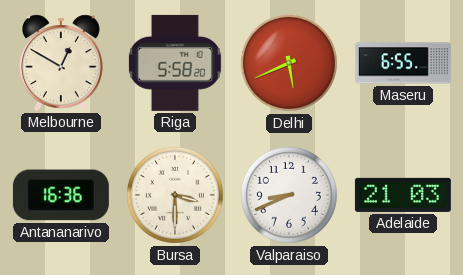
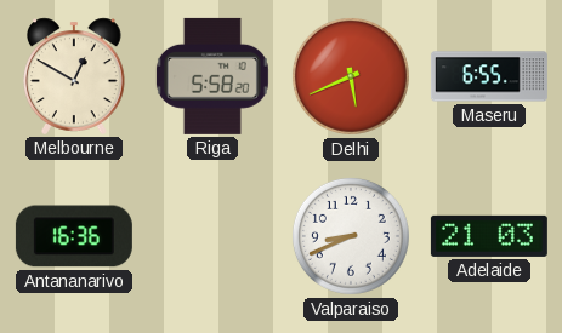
Bursa: 3:30 -> none
